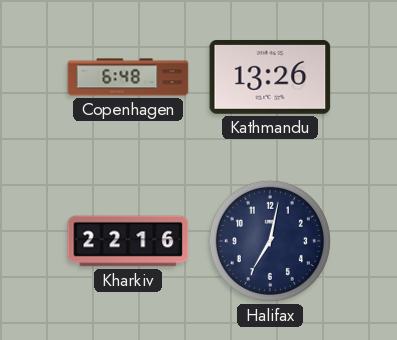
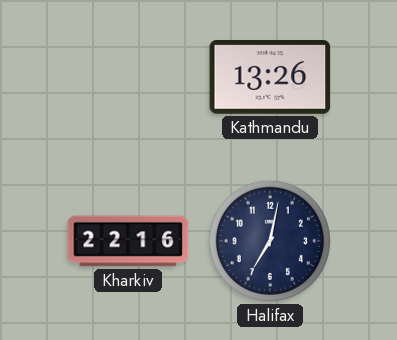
Copenhagen: 6:48 -> none
